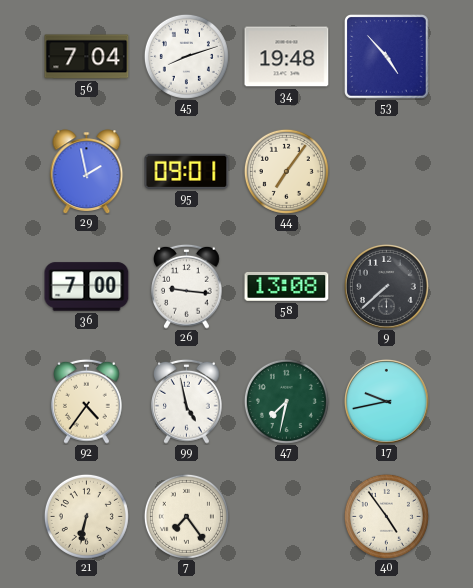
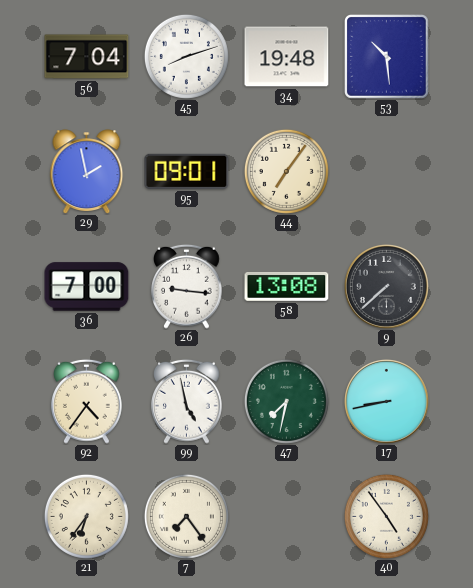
53: 4:53 -> 10:29
17: 9:43 -> 8:43
21: 6:32 -> 6:36
